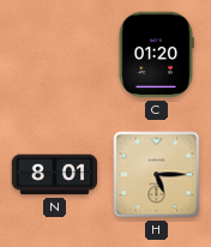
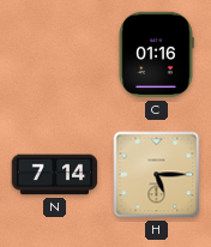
C: 01:20 -> 01:16
N: 8:01 -> 7:14
